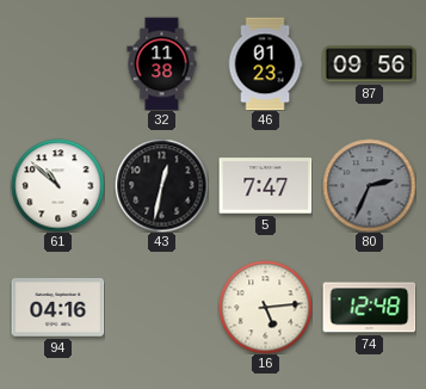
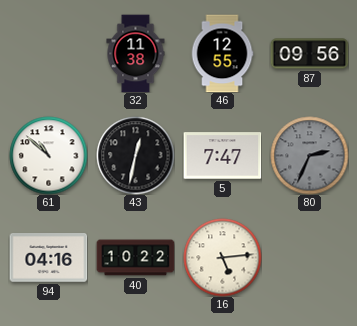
46: 01:23 -> 12:55
40: none -> 10:22
74: 12:48 -> none
